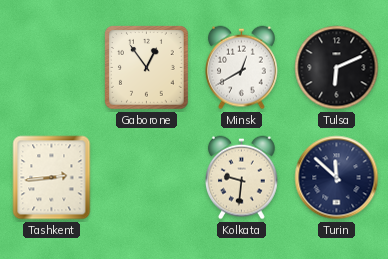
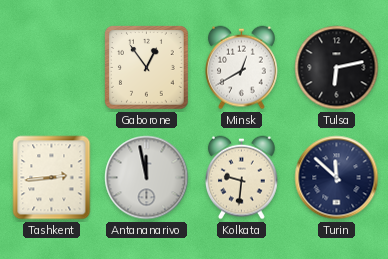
Tulsa: 6:11 -> 6:13
Antananarivo: none -> 11:58
